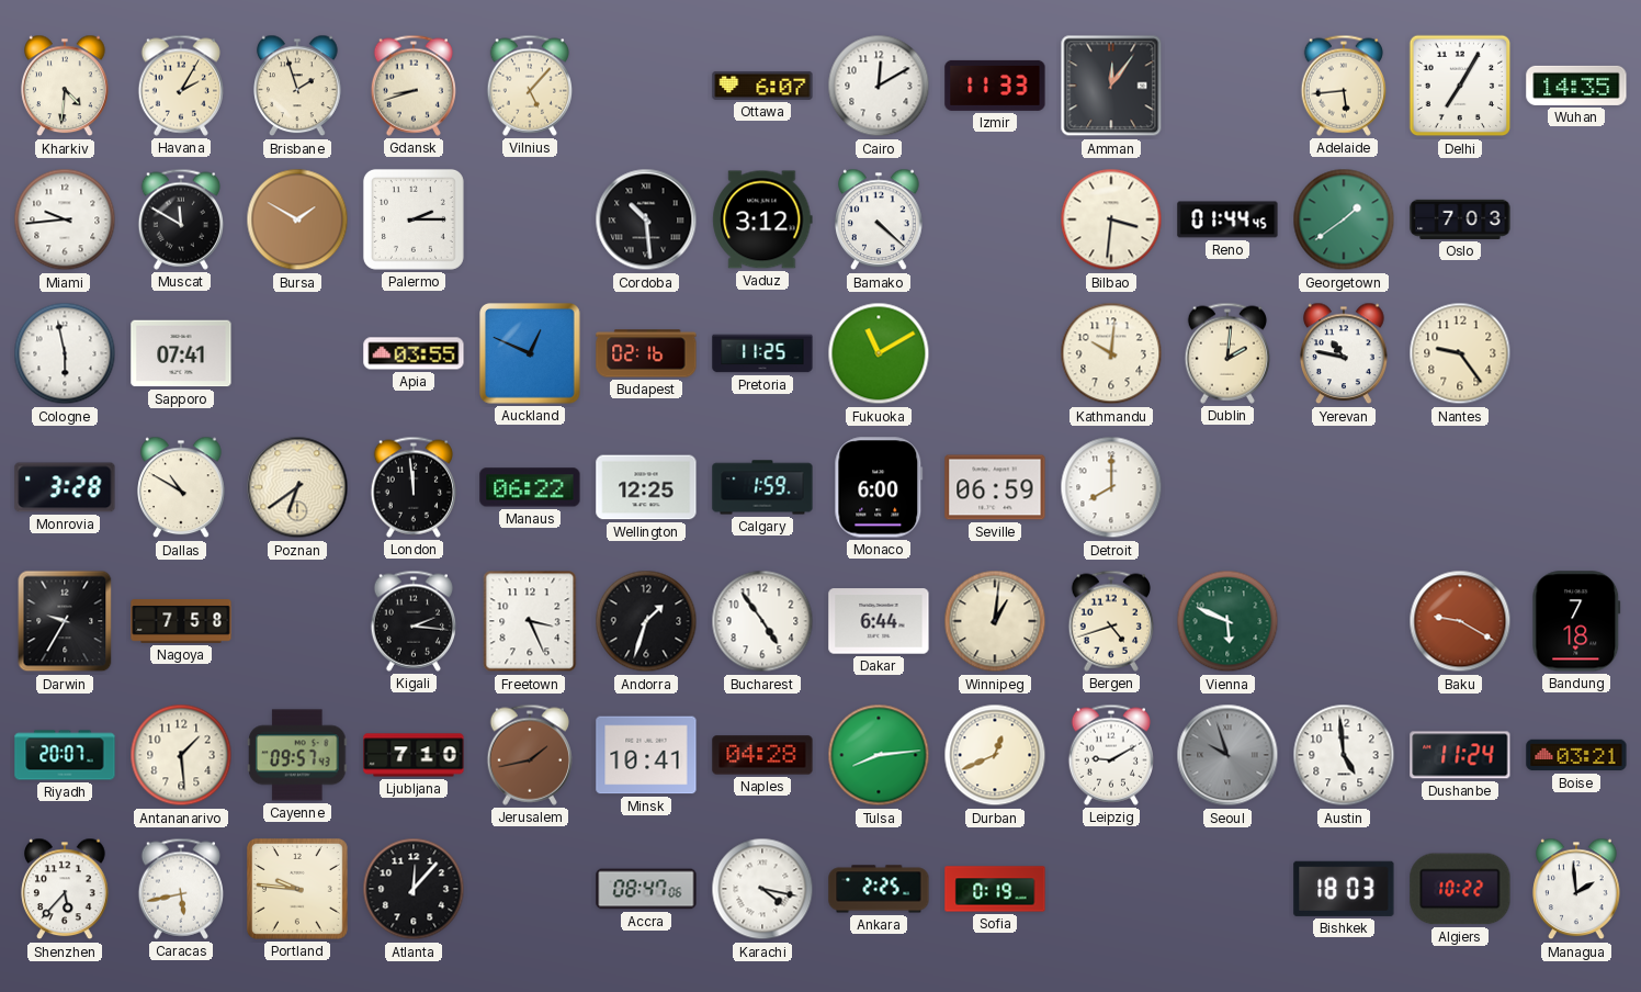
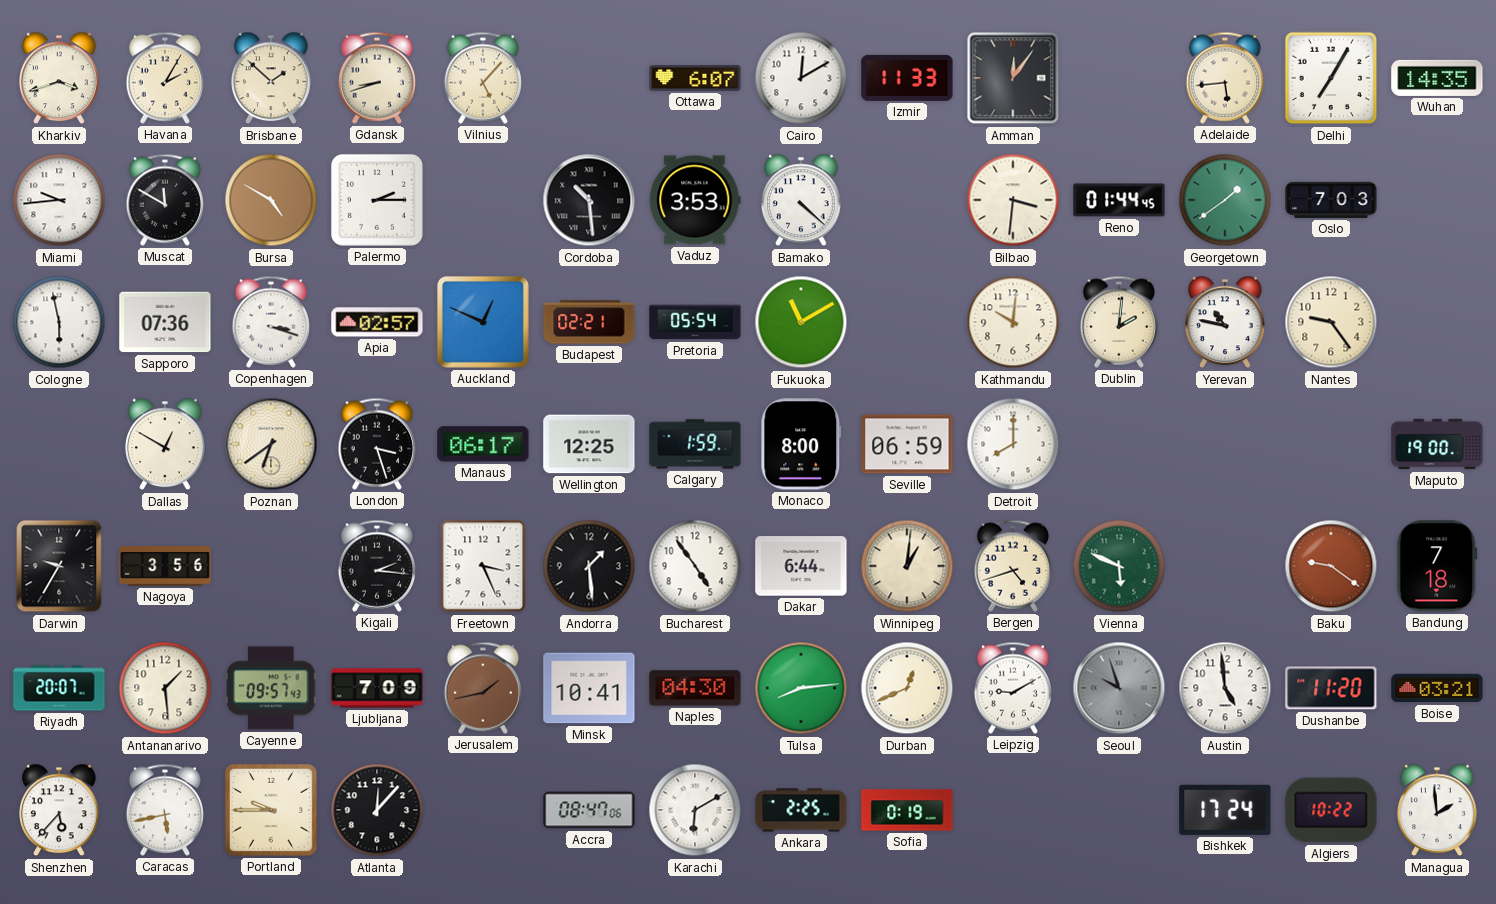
Kharkiv: 4:31 -> 3:42
Brisbane: 1:57 -> 1:52
Bursa: 1:50 -> 4:50
Vaduz: 3:12 -> 3:53
Sapporo: 07:41 -> 07:36
Copenhagen: none -> 3:18
Apia: 03:55 -> 02:57
Budapest: 02:16 -> 02:21
Pretoria: 11:25 -> 05:54
Monrovia: 3:28 -> none
Dallas: 10:50 -> 12:50
London: 11:59 -> 3:27
Manaus: 06:22 -> 06:17
Monaco: 6:00 -> 8:00
Maputo: none -> 19:00
Nagoya: 7:58 -> 3:56
Andorra: 1:33 -> 1:29
Baku: 9:20 -> 9:21
Ljubljana: 7:10 -> 7:09
Naples: 04:28 -> 04:30
Dushanbe: 11:24 -> 11:20
Portland: 9:46 -> 9:45
Karachi: 4:17 -> 6:10
Bishkek: 18:03 -> 17:24
